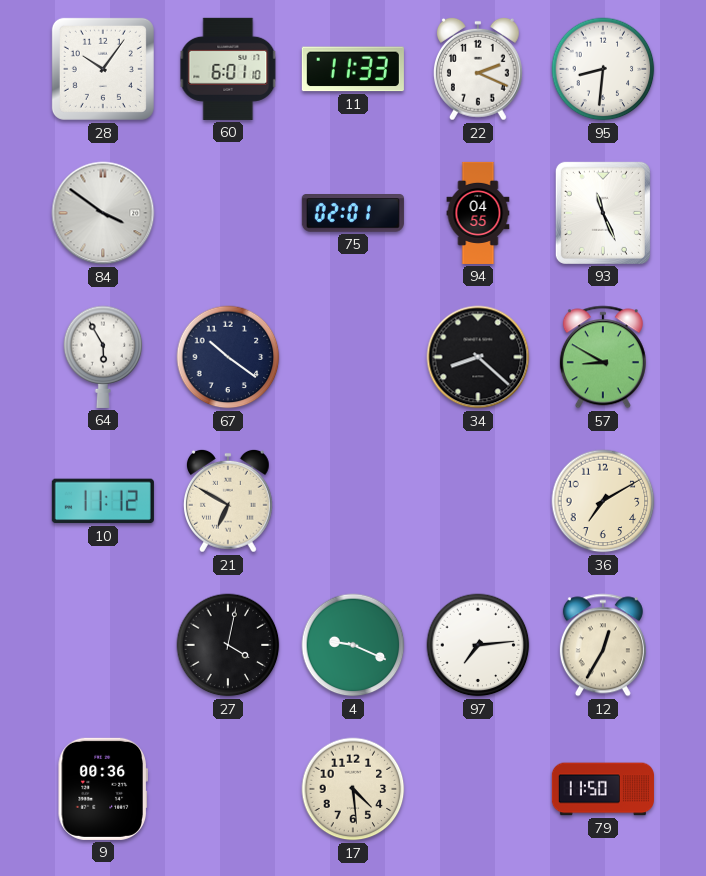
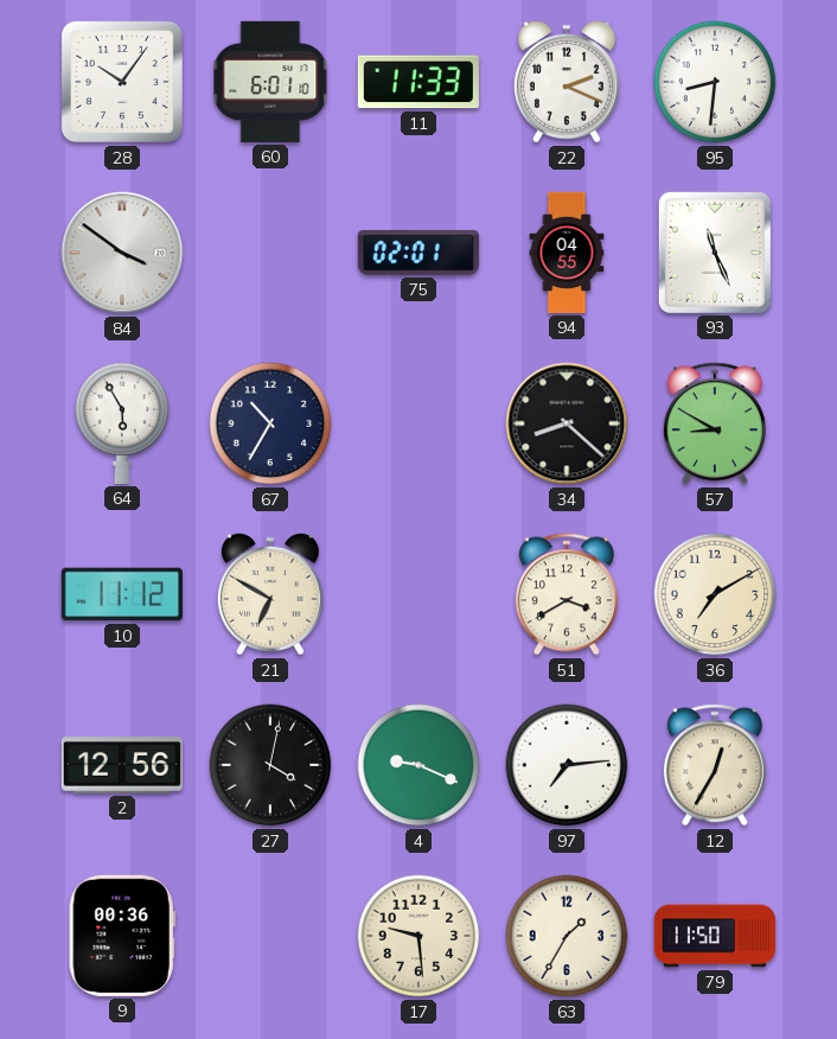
67: 10:21 -> 10:35
51: none -> 3:40
2: none -> 12:56
17: 4:29 -> 9:29
63: none -> 1:35
